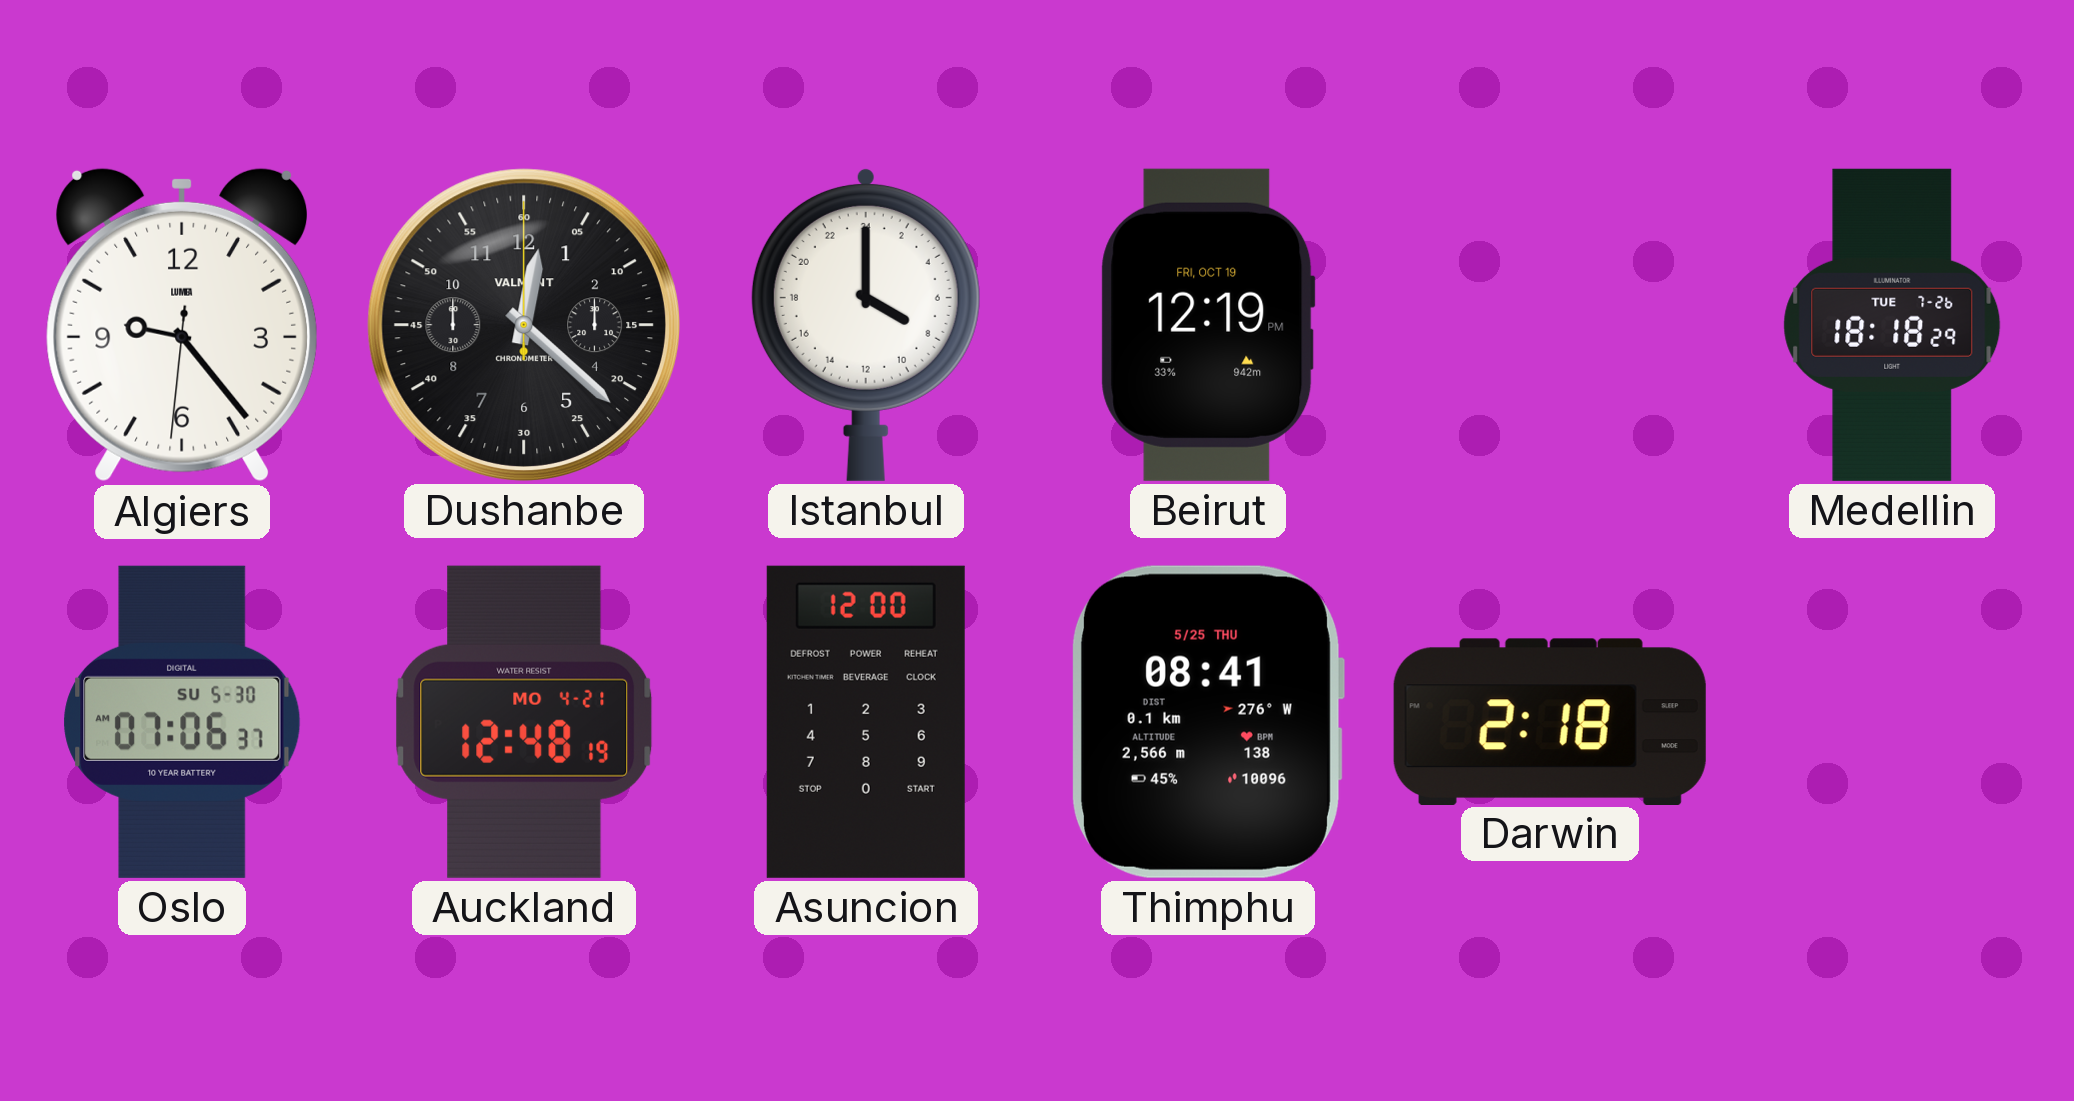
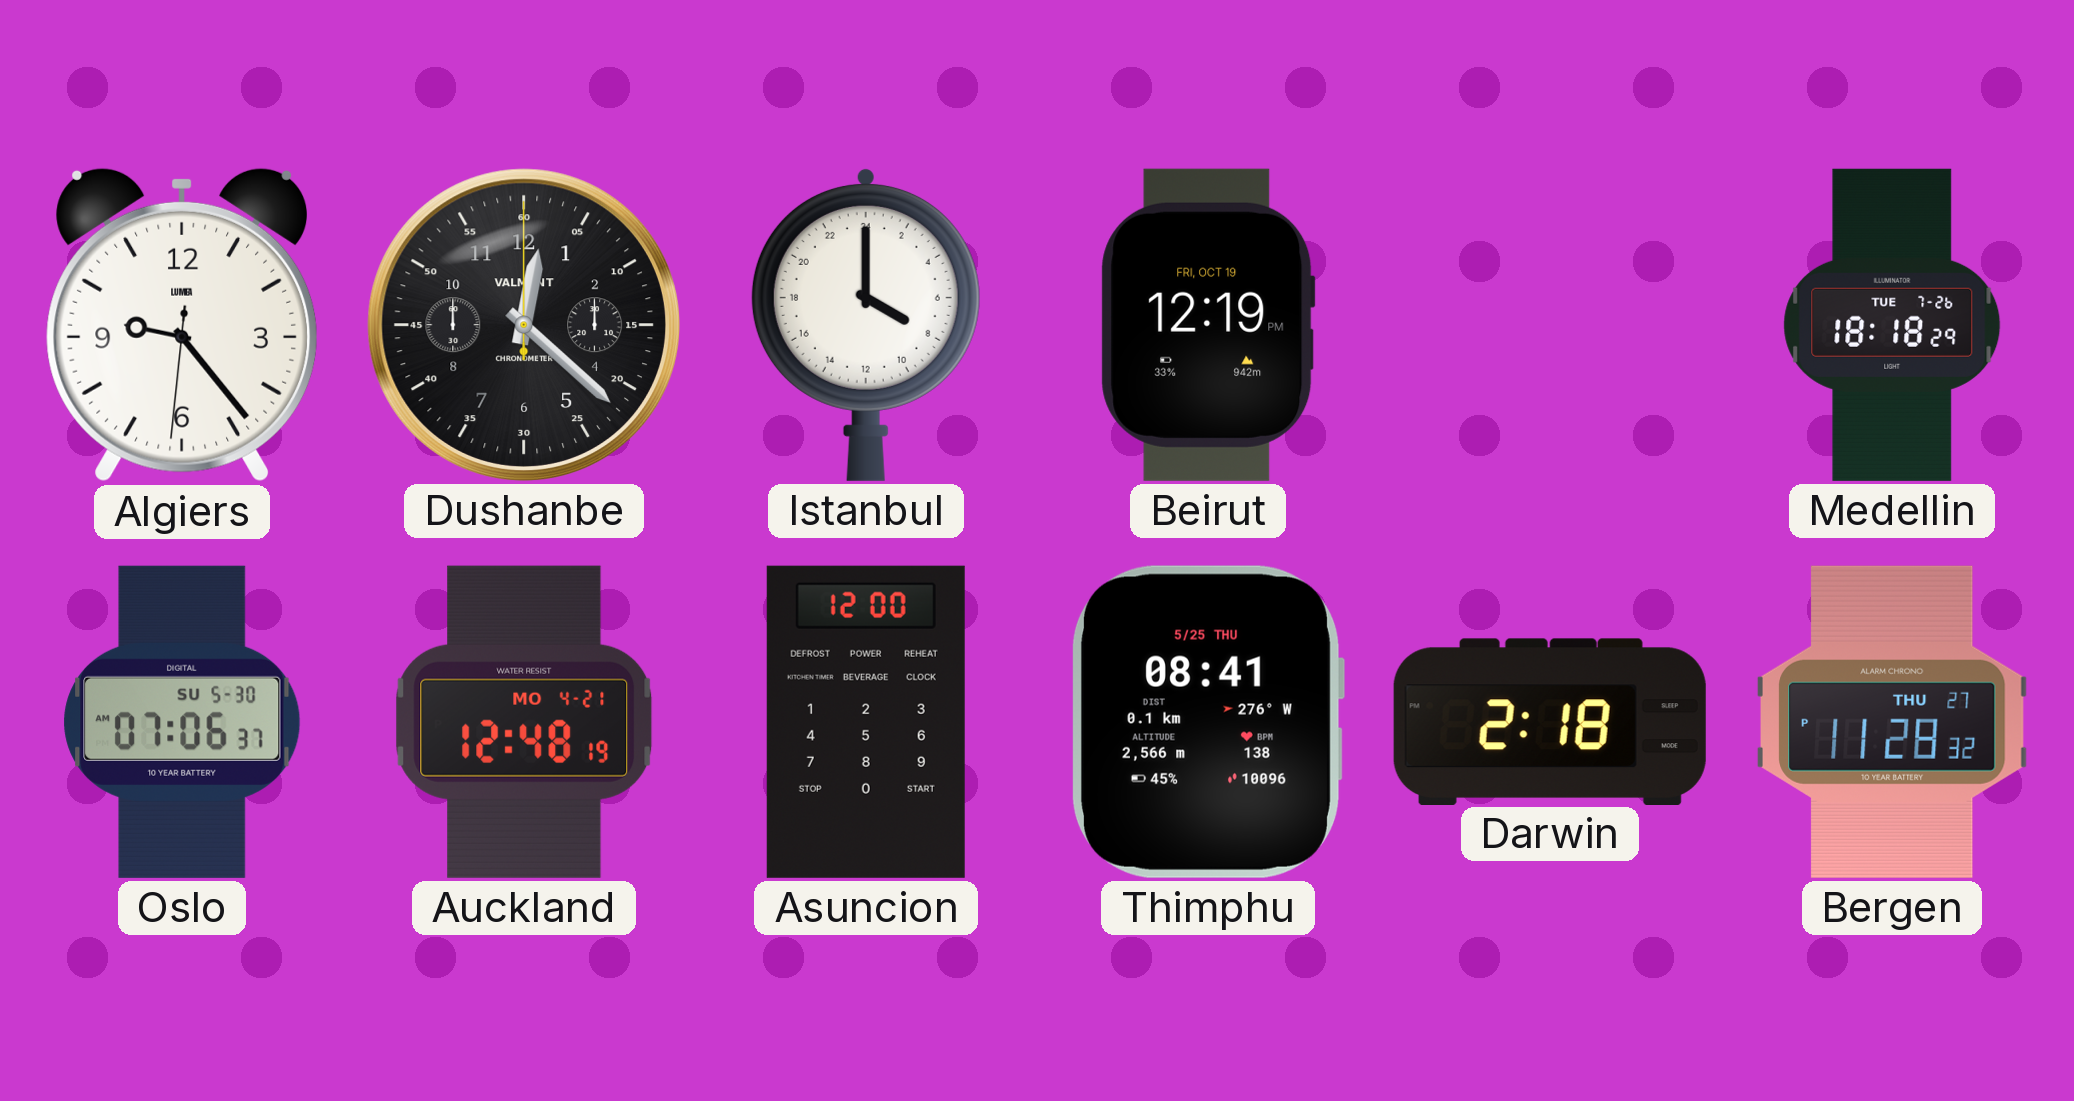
Bergen: none -> 11:28
